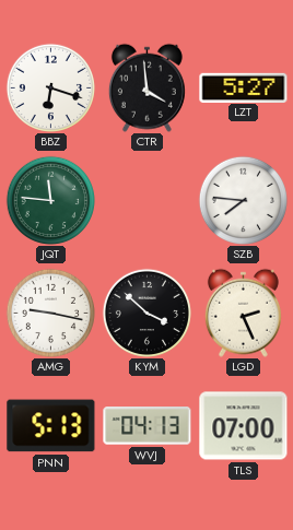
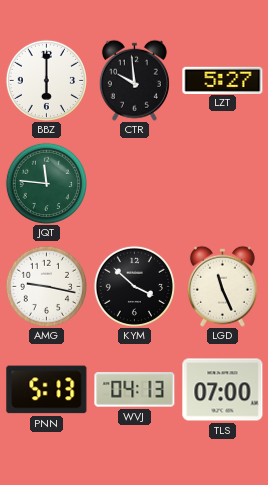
BBZ: 6:18 -> 6:00
CTR: 3:59 -> 9:59
SZB: 7:46 -> none
LGD: 2:26 -> 11:26
